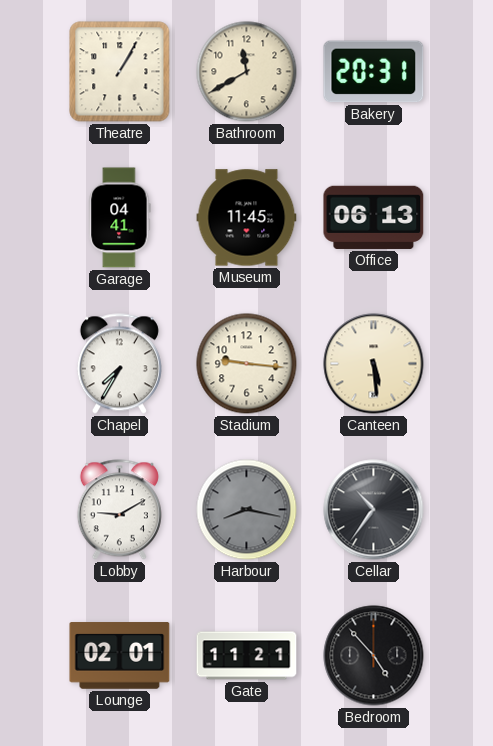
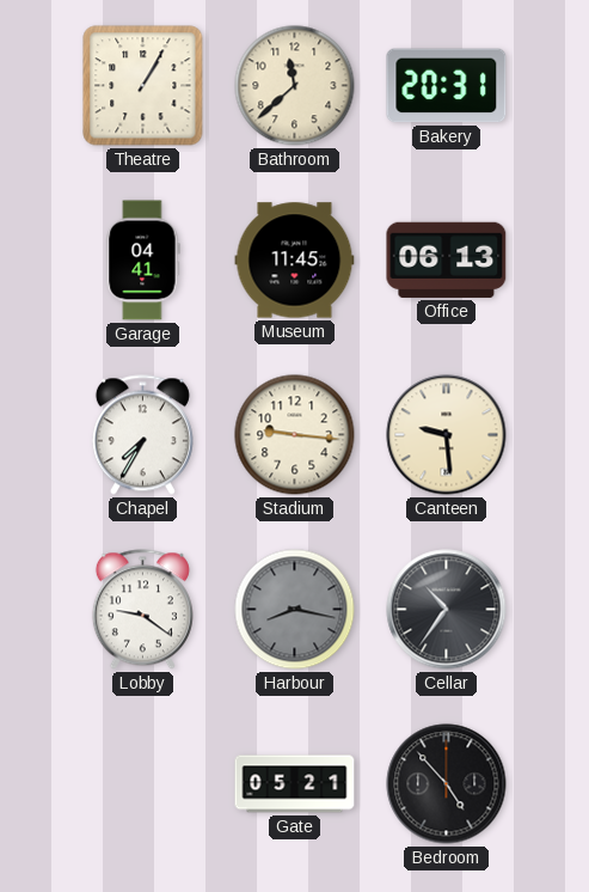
Bathroom: 11:40 -> 11:38
Canteen: 5:29 -> 9:29
Lobby: 9:10 -> 9:21
Lounge: 02:01 -> none
Gate: 11:21 -> 05:21
